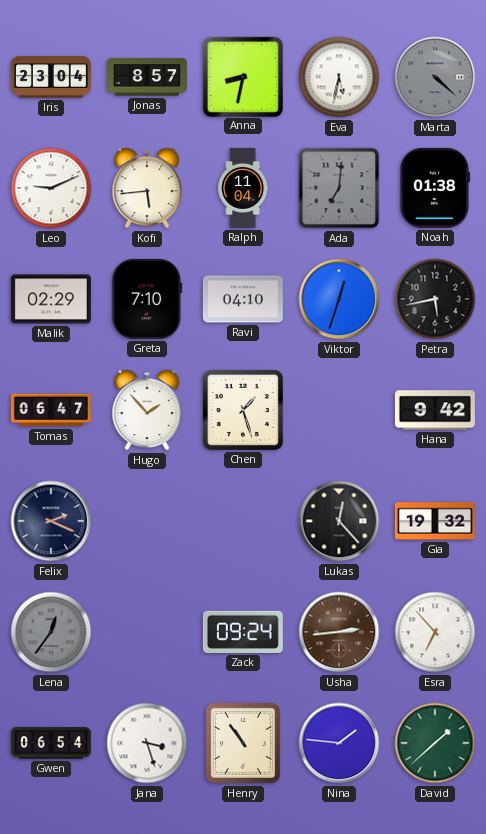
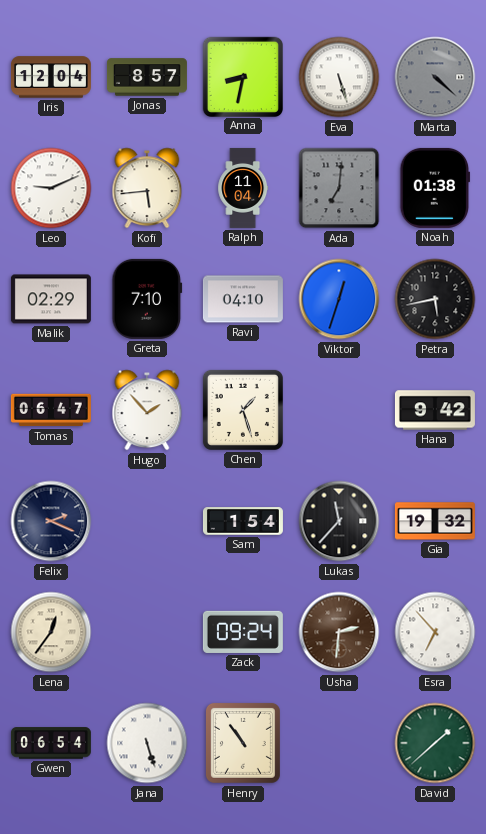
Iris: 23:04 -> 12:04
Eva: 5:32 -> 5:27
Sam: none -> 1:54
Lukas: 12:23 -> 11:37
Lena dial: grey -> cream
Usha: 2:44 -> 2:31
Jana: 3:27 -> 5:27
Nina: 1:46 -> none
